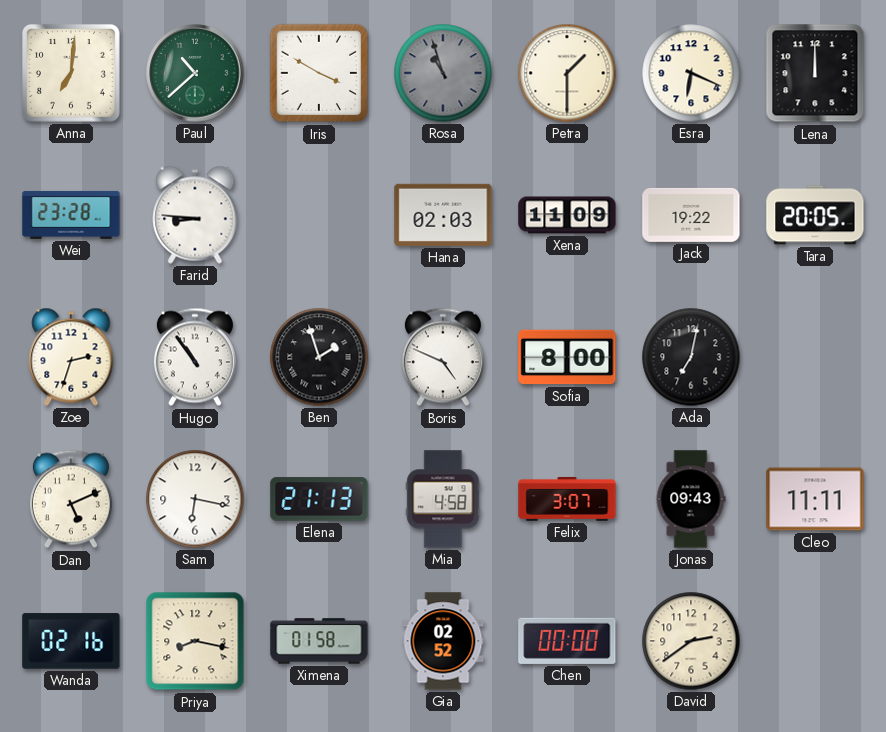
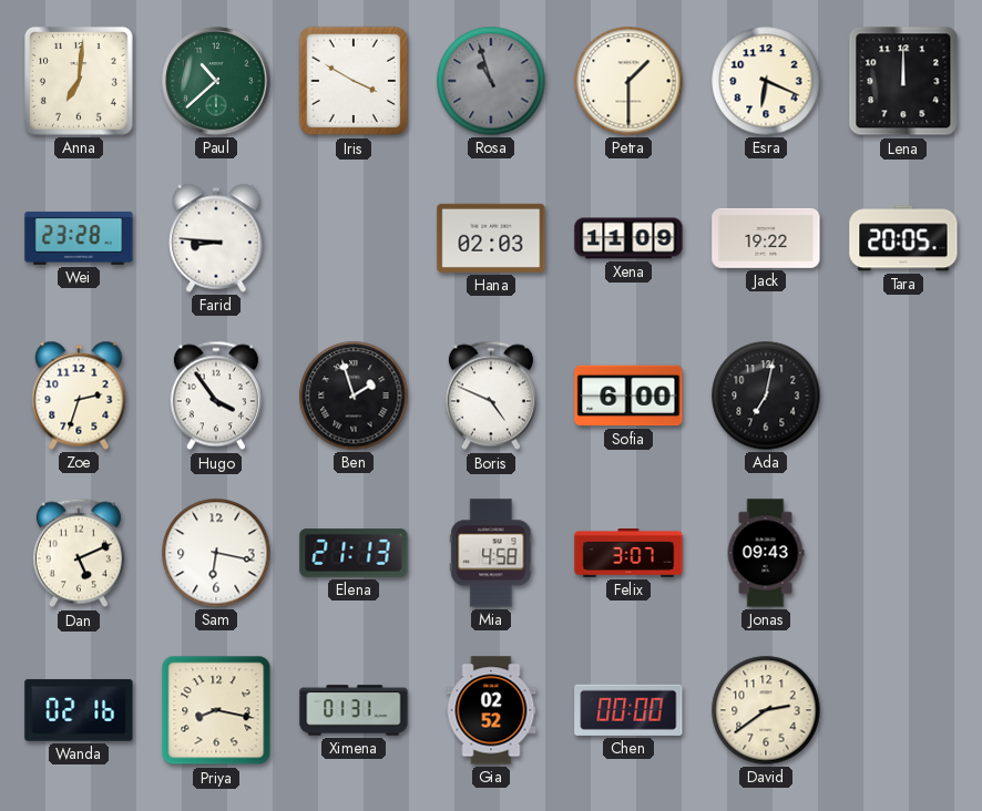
Hugo: 10:54 -> 3:54
Sofia: 8:00 -> 6:00
Cleo: 11:11 -> none
Ximena: 01:58 -> 01:31
